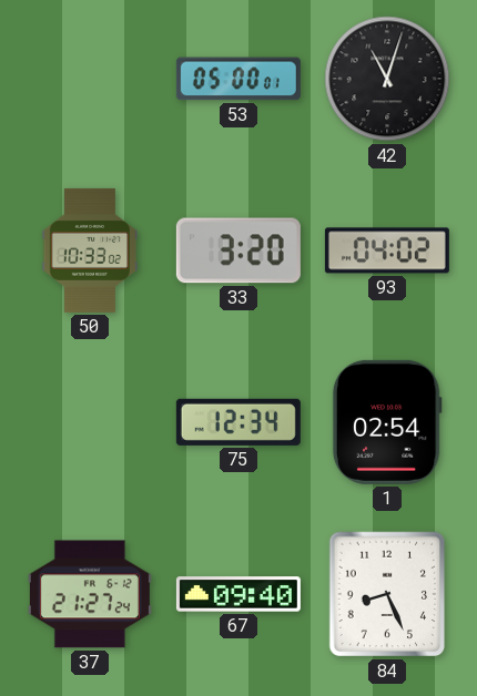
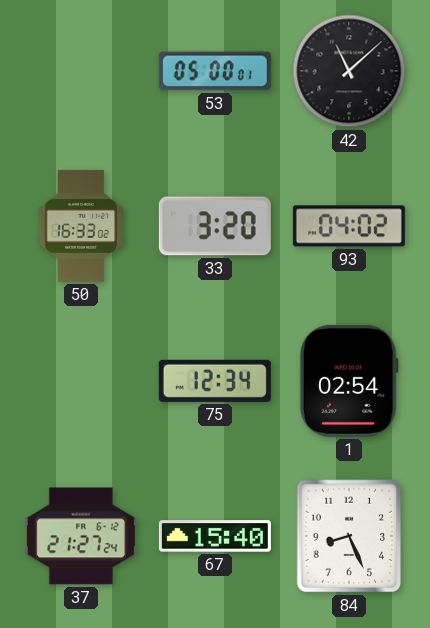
42: 11:03 -> 11:08
50: 10:33 -> 16:33
67: 09:40 -> 15:40
